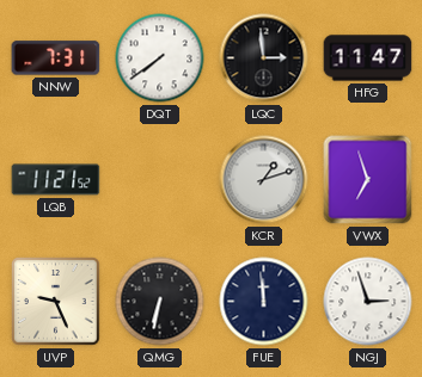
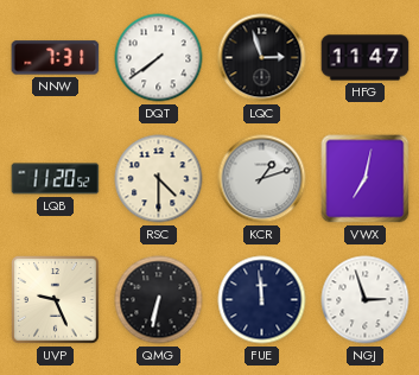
LQC: 2:59 -> 2:57
LQB: 11:21 -> 11:20
RSC: none -> 4:30
VWX: 6:57 -> 7:02
